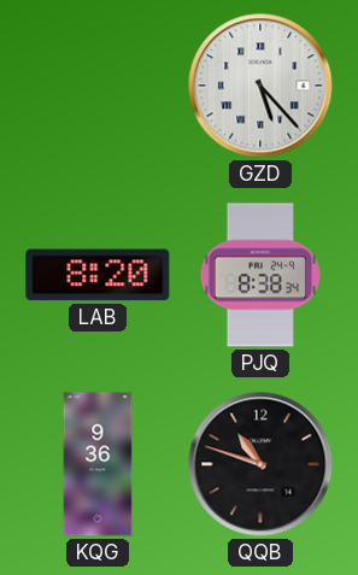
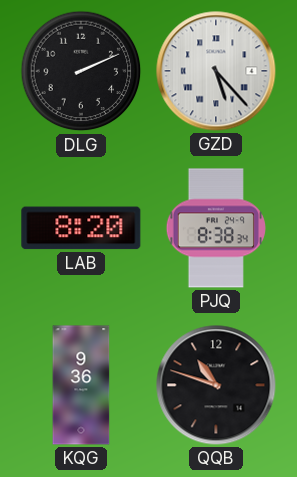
DLG: none -> 2:11
